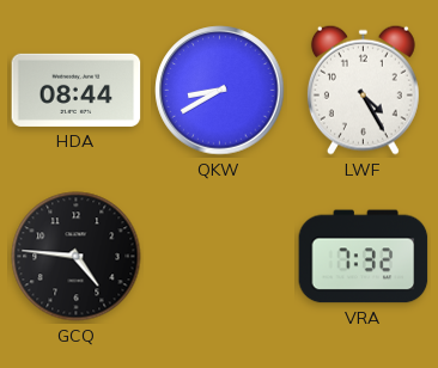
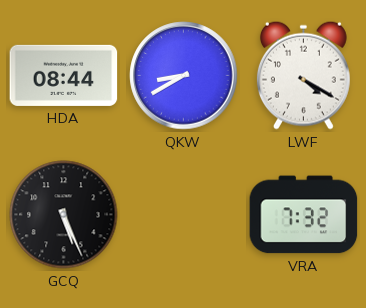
LWF: 4:25 -> 4:20
GCQ: 4:46 -> 5:26
